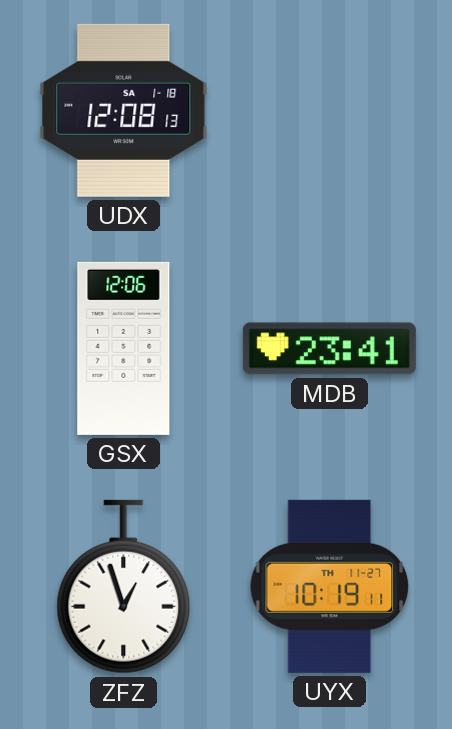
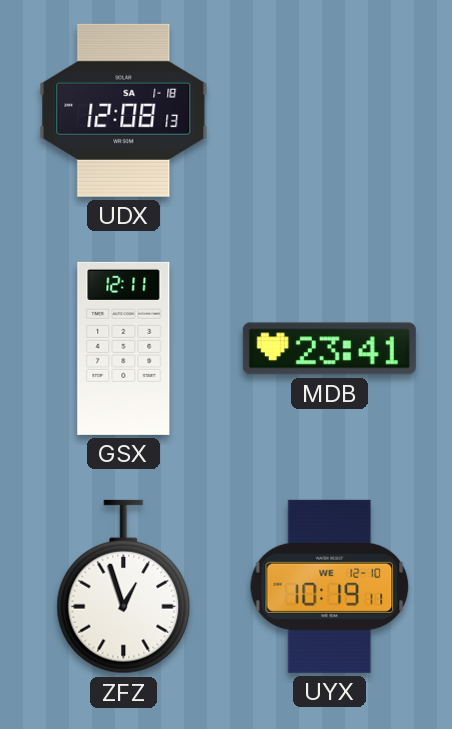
GSX: 12:06 -> 12:11
UYX date: TH 11-27 -> WE 12-10
